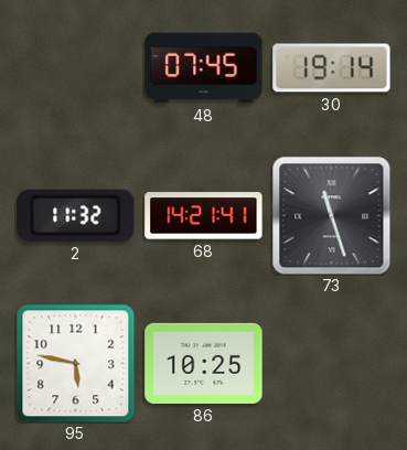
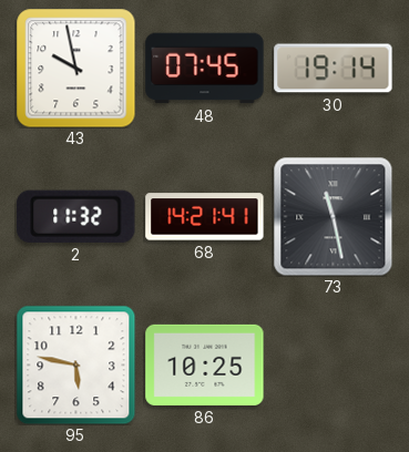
43: none -> 9:58
73: 11:27 -> 11:28
